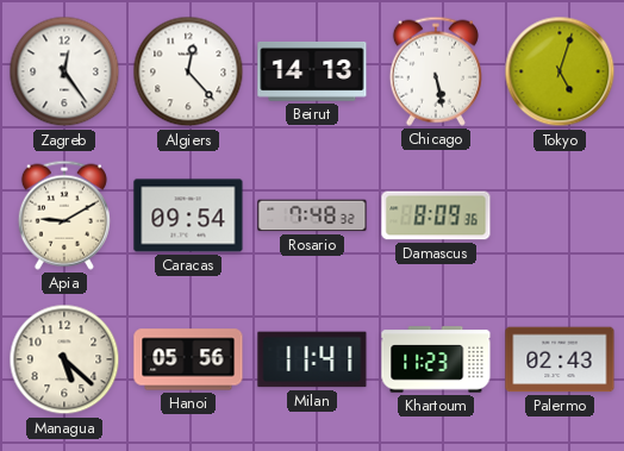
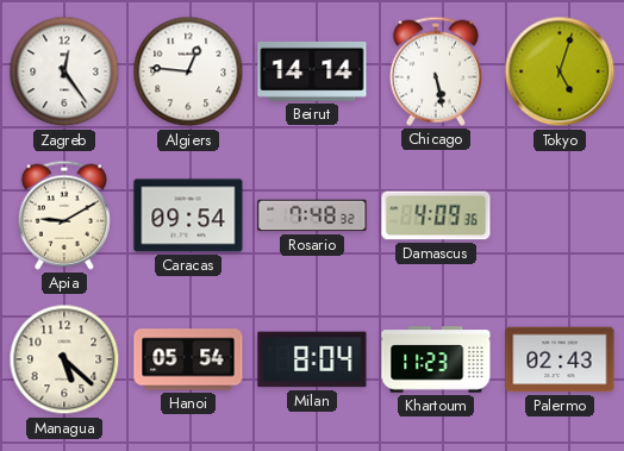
Algiers: 12:23 -> 12:46
Beirut: 14:13 -> 14:14
Damascus: 8:09 -> 4:09
Hanoi: 05:56 -> 05:54
Milan: 11:41 -> 8:04
